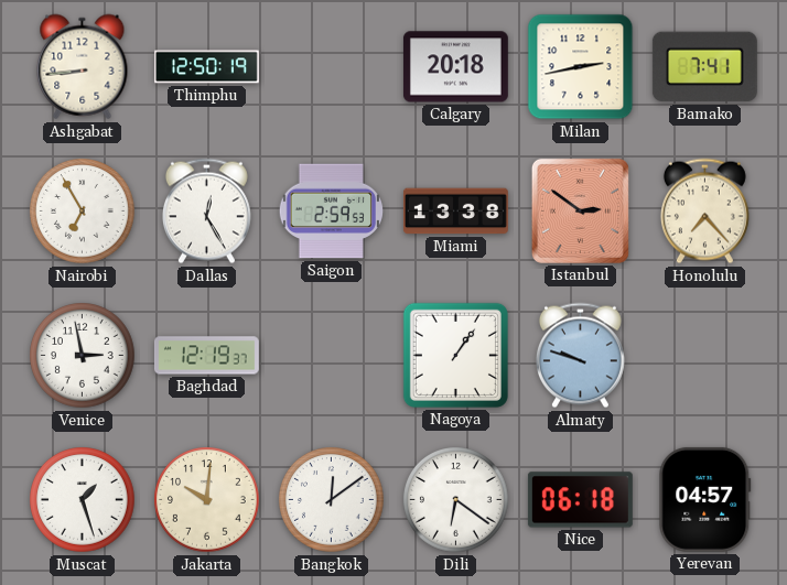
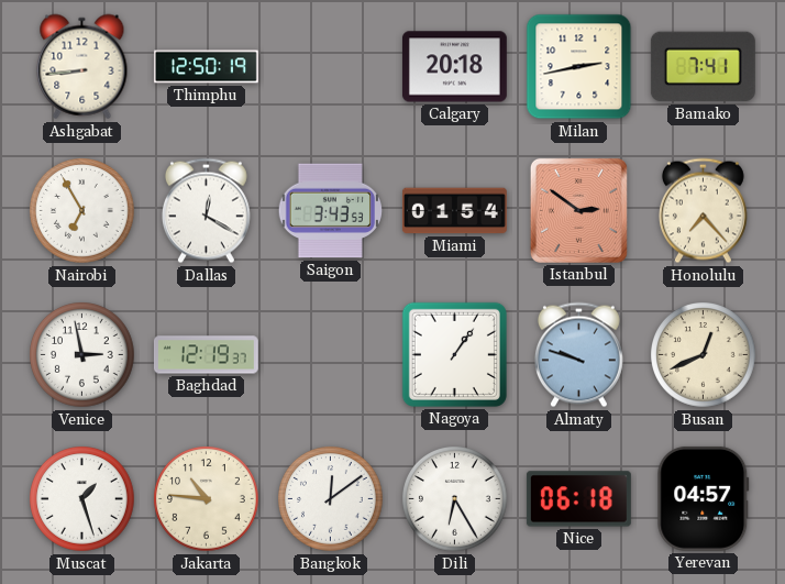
Dallas: 12:25 -> 12:20
Saigon: 2:59 -> 3:43
Miami: 13:38 -> 01:54
Busan: none -> 12:41
Jakarta: 10:01 -> 10:46
Dili: 6:21 -> 6:25
